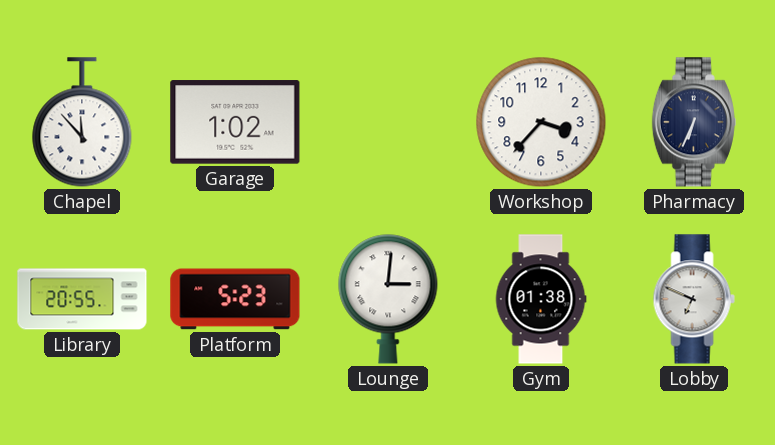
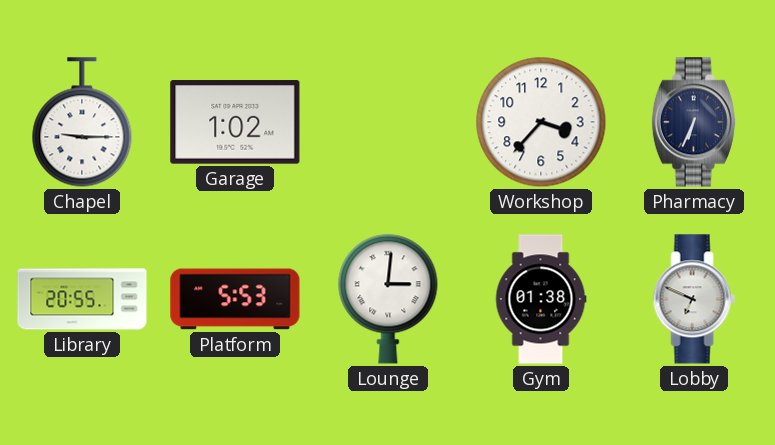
Chapel: 11:53 -> 9:15
Platform: 5:23 -> 5:53
